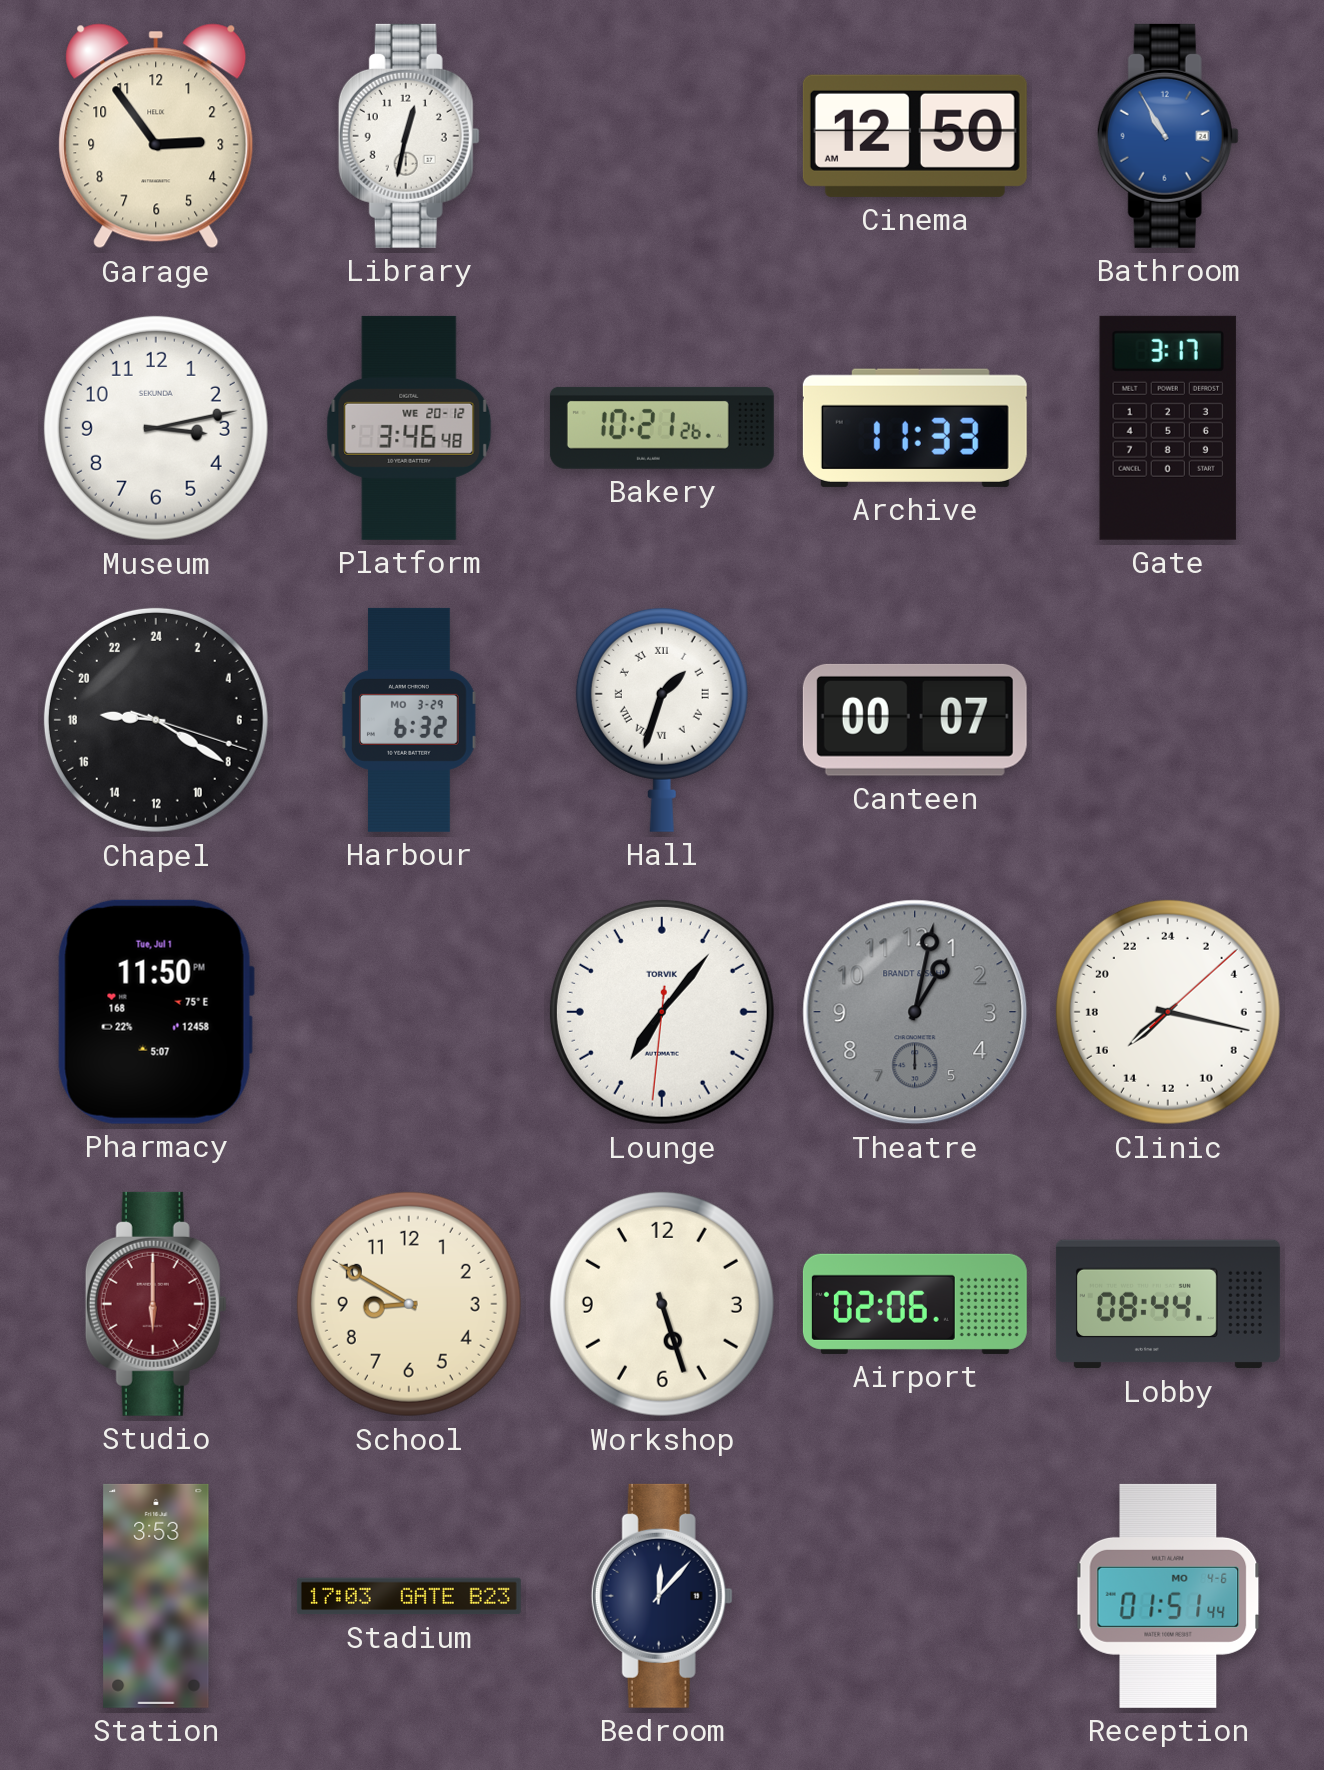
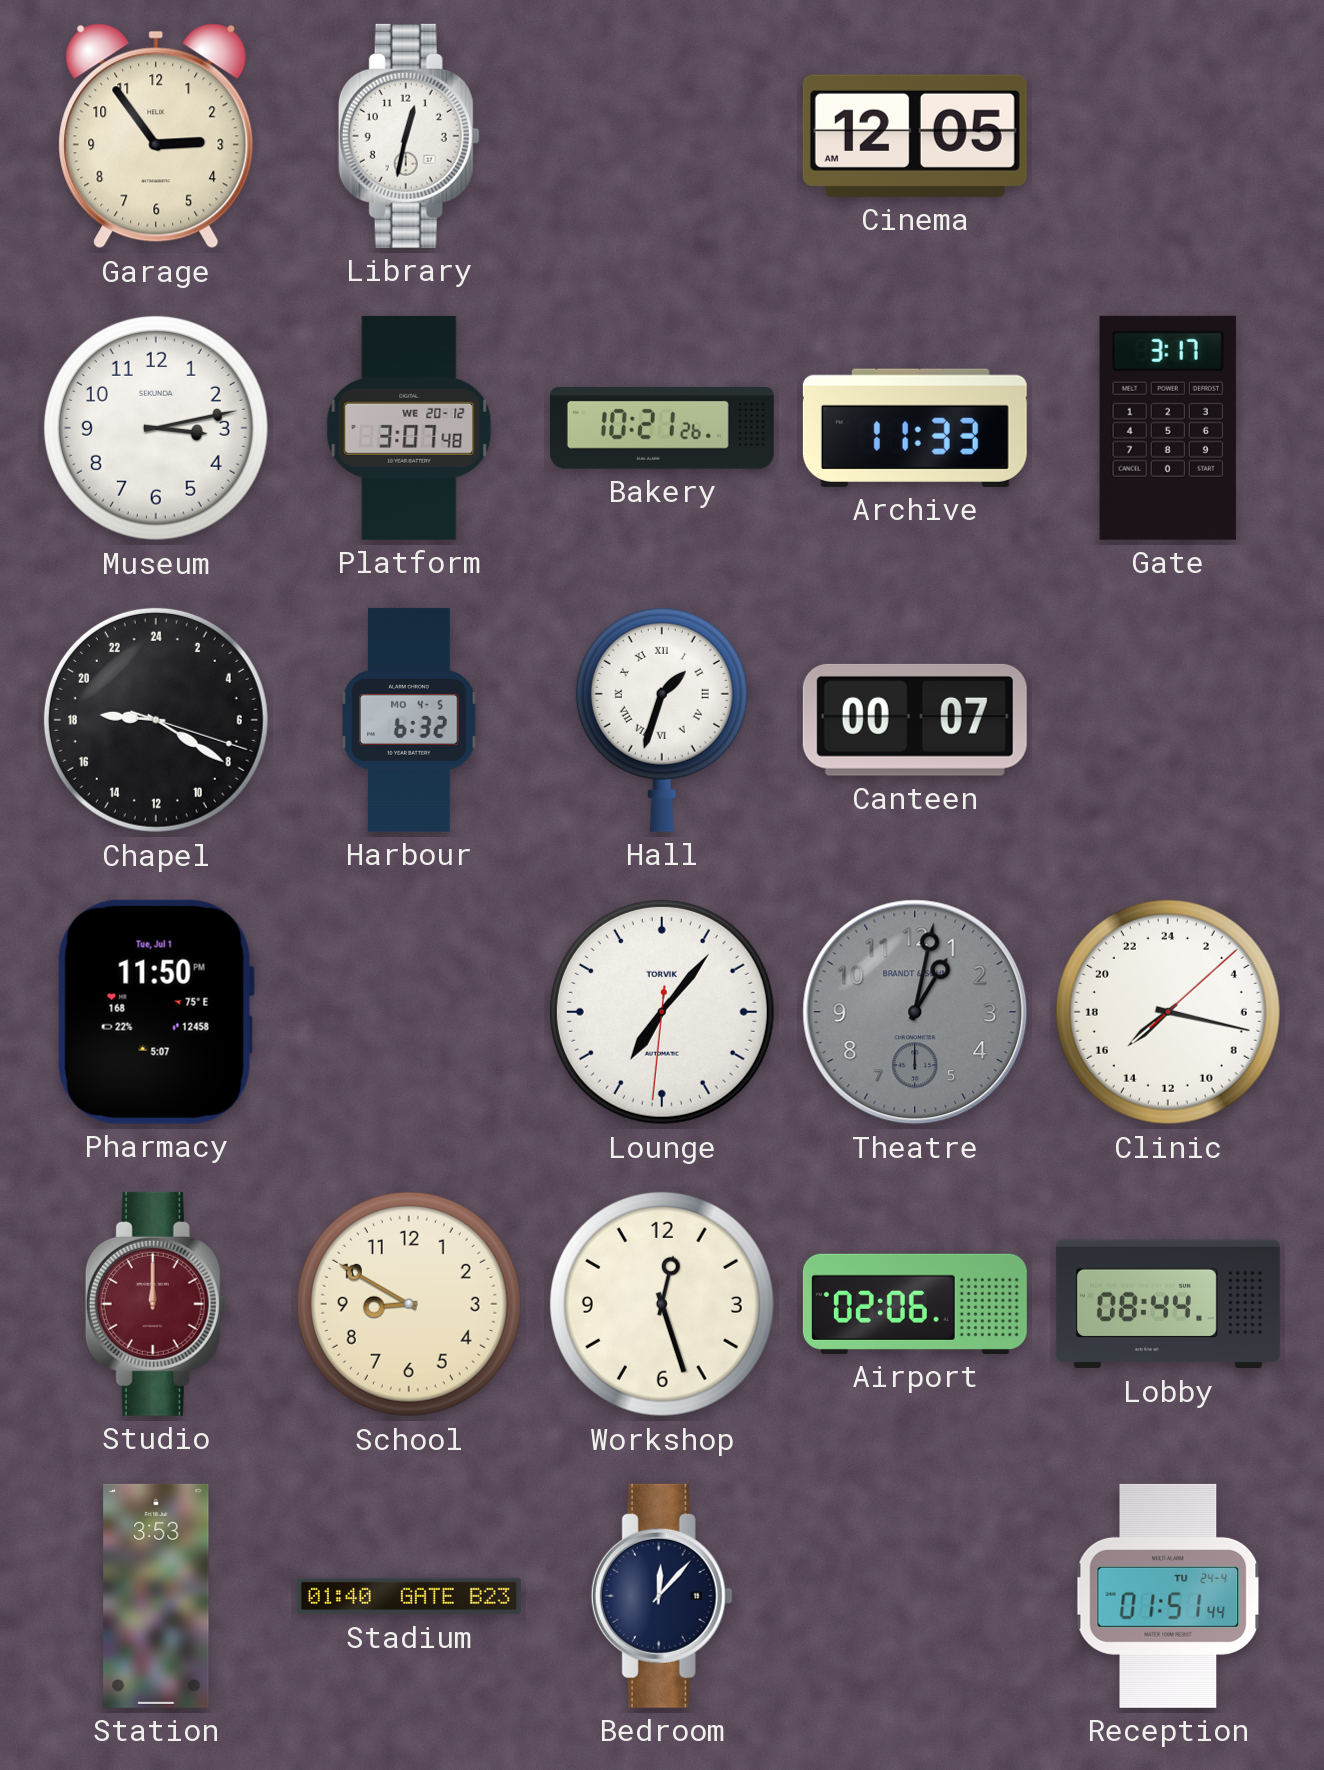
Cinema: 12:50 -> 12:05
Bathroom: 10:55 -> none
Platform: 3:46 -> 3:07
Harbour date: MO 3-29 -> MO 4-5
Studio: 6:00 -> 12:00
Workshop: 5:27 -> 12:27
Stadium: 17:03 -> 01:40
Reception date: MO 4-6 -> TU 24-4
